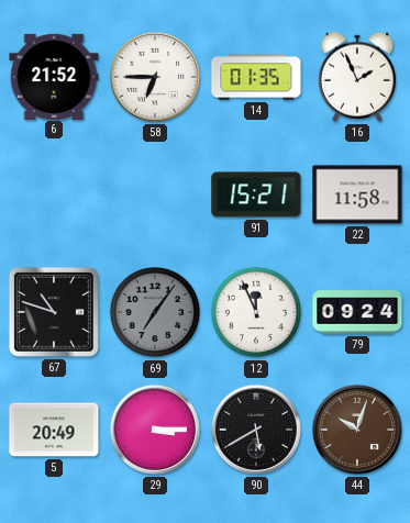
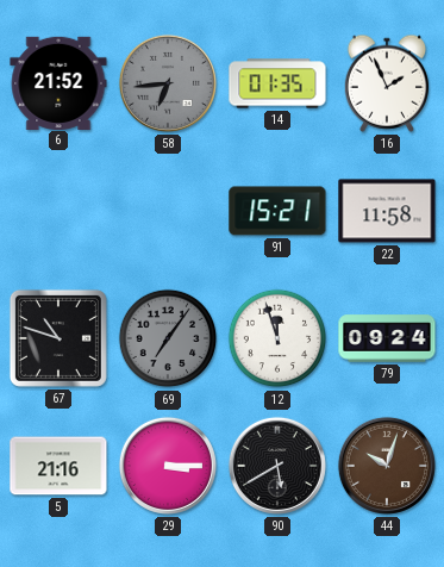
58: 6:45 -> 6:44
58 dial: white -> grey
12: 11:56 -> 11:57
5: 20:49 -> 21:16
